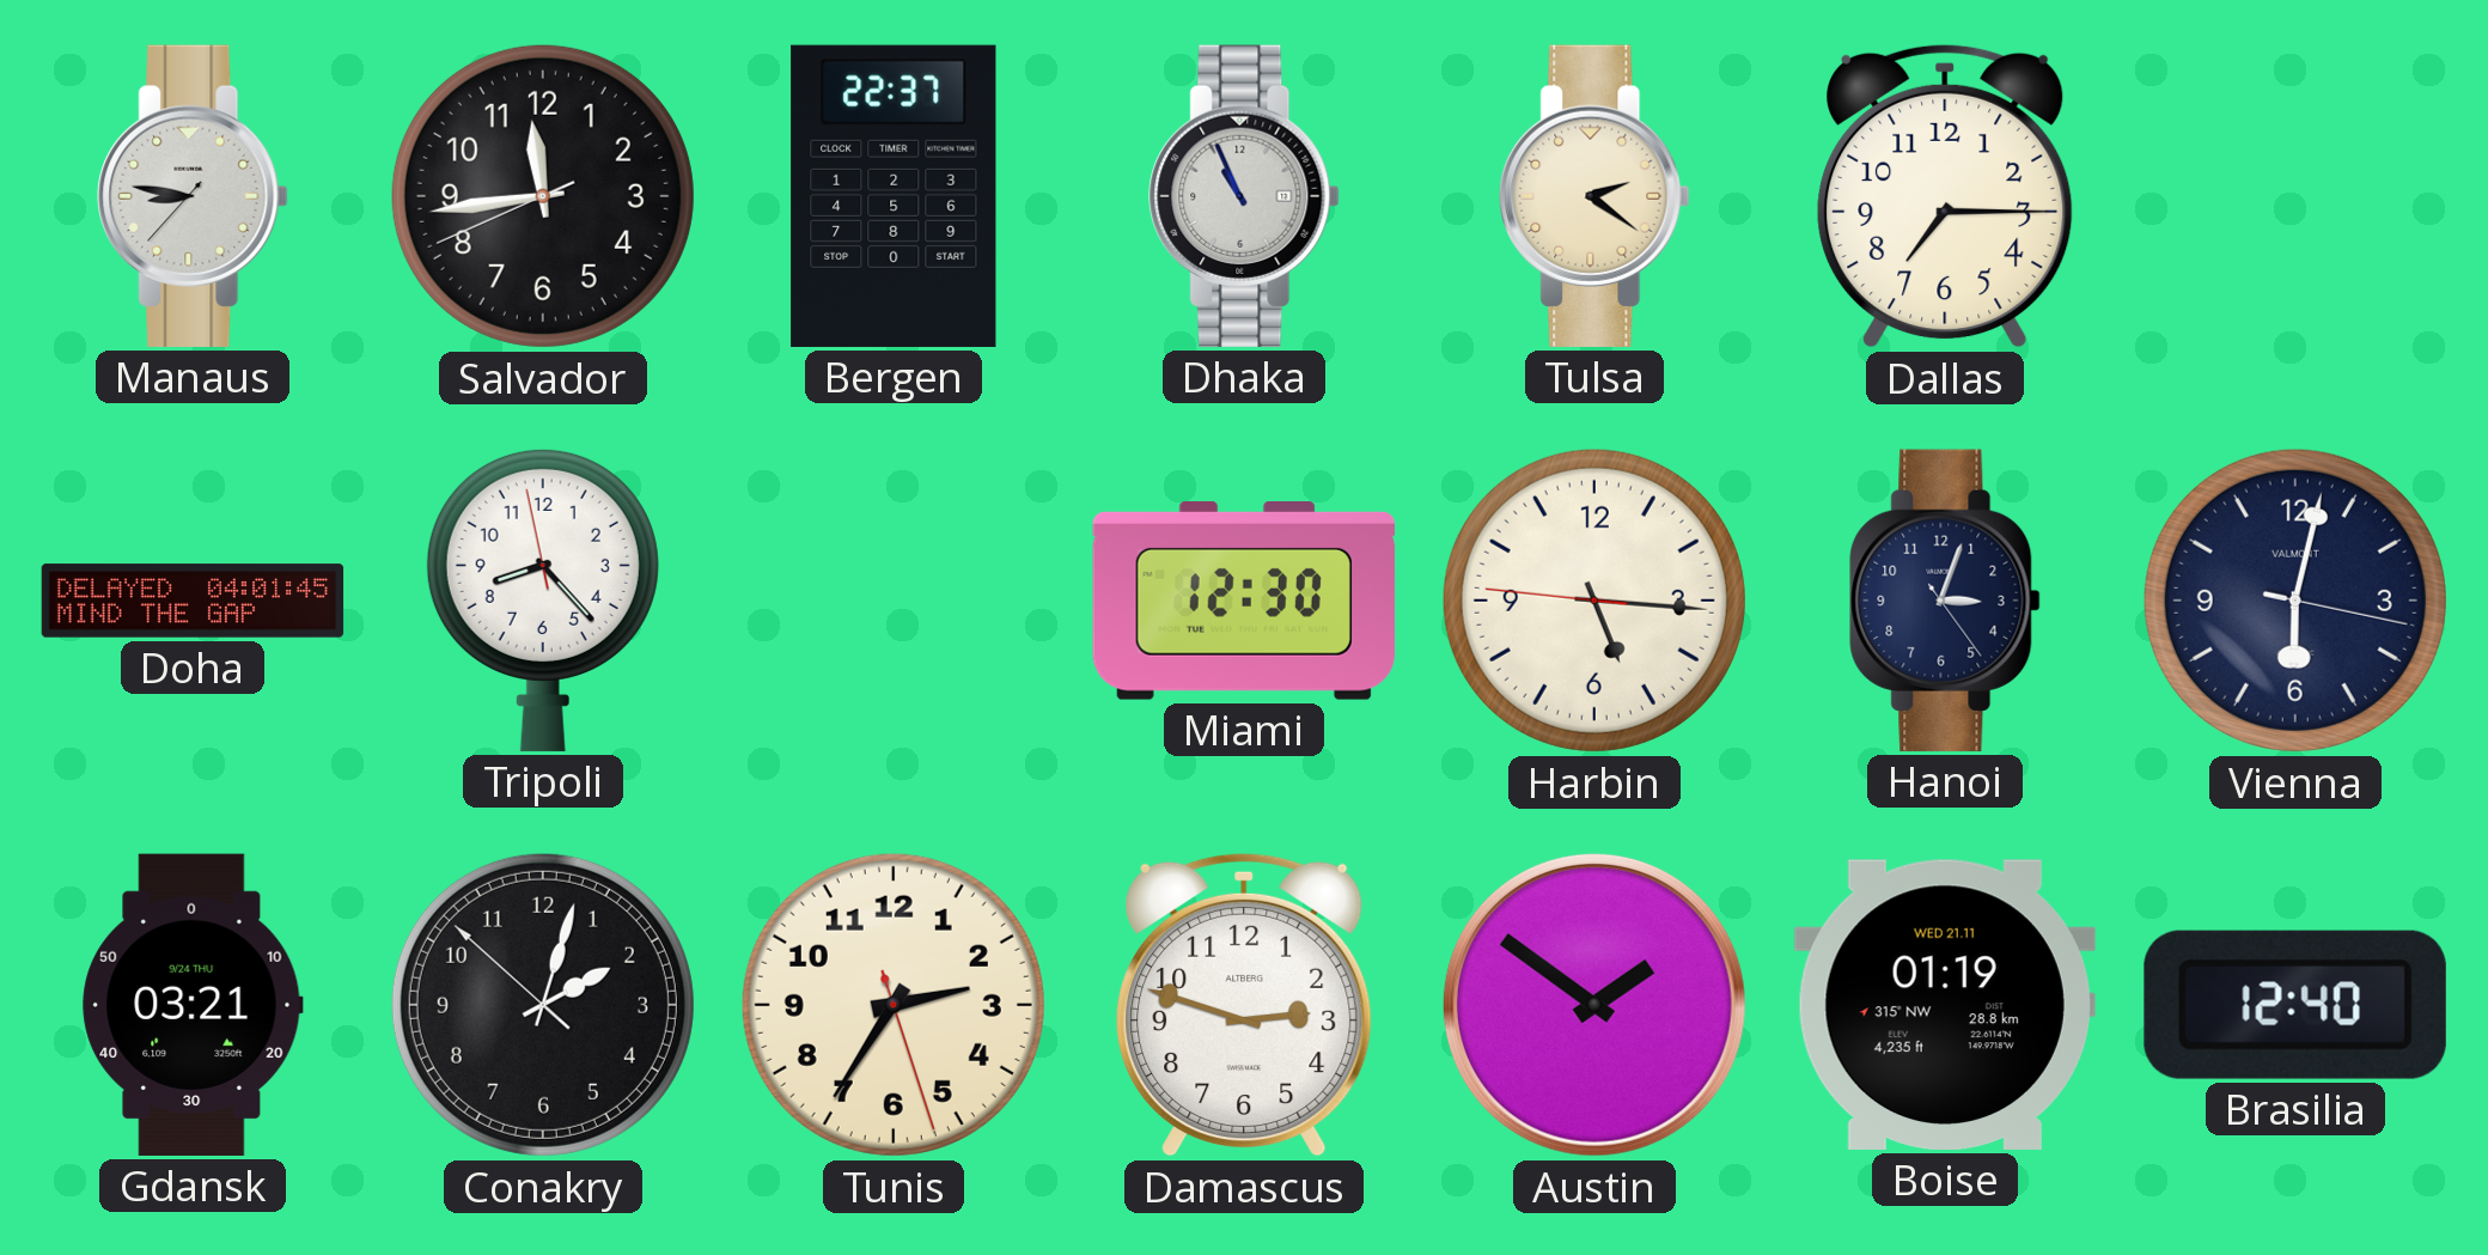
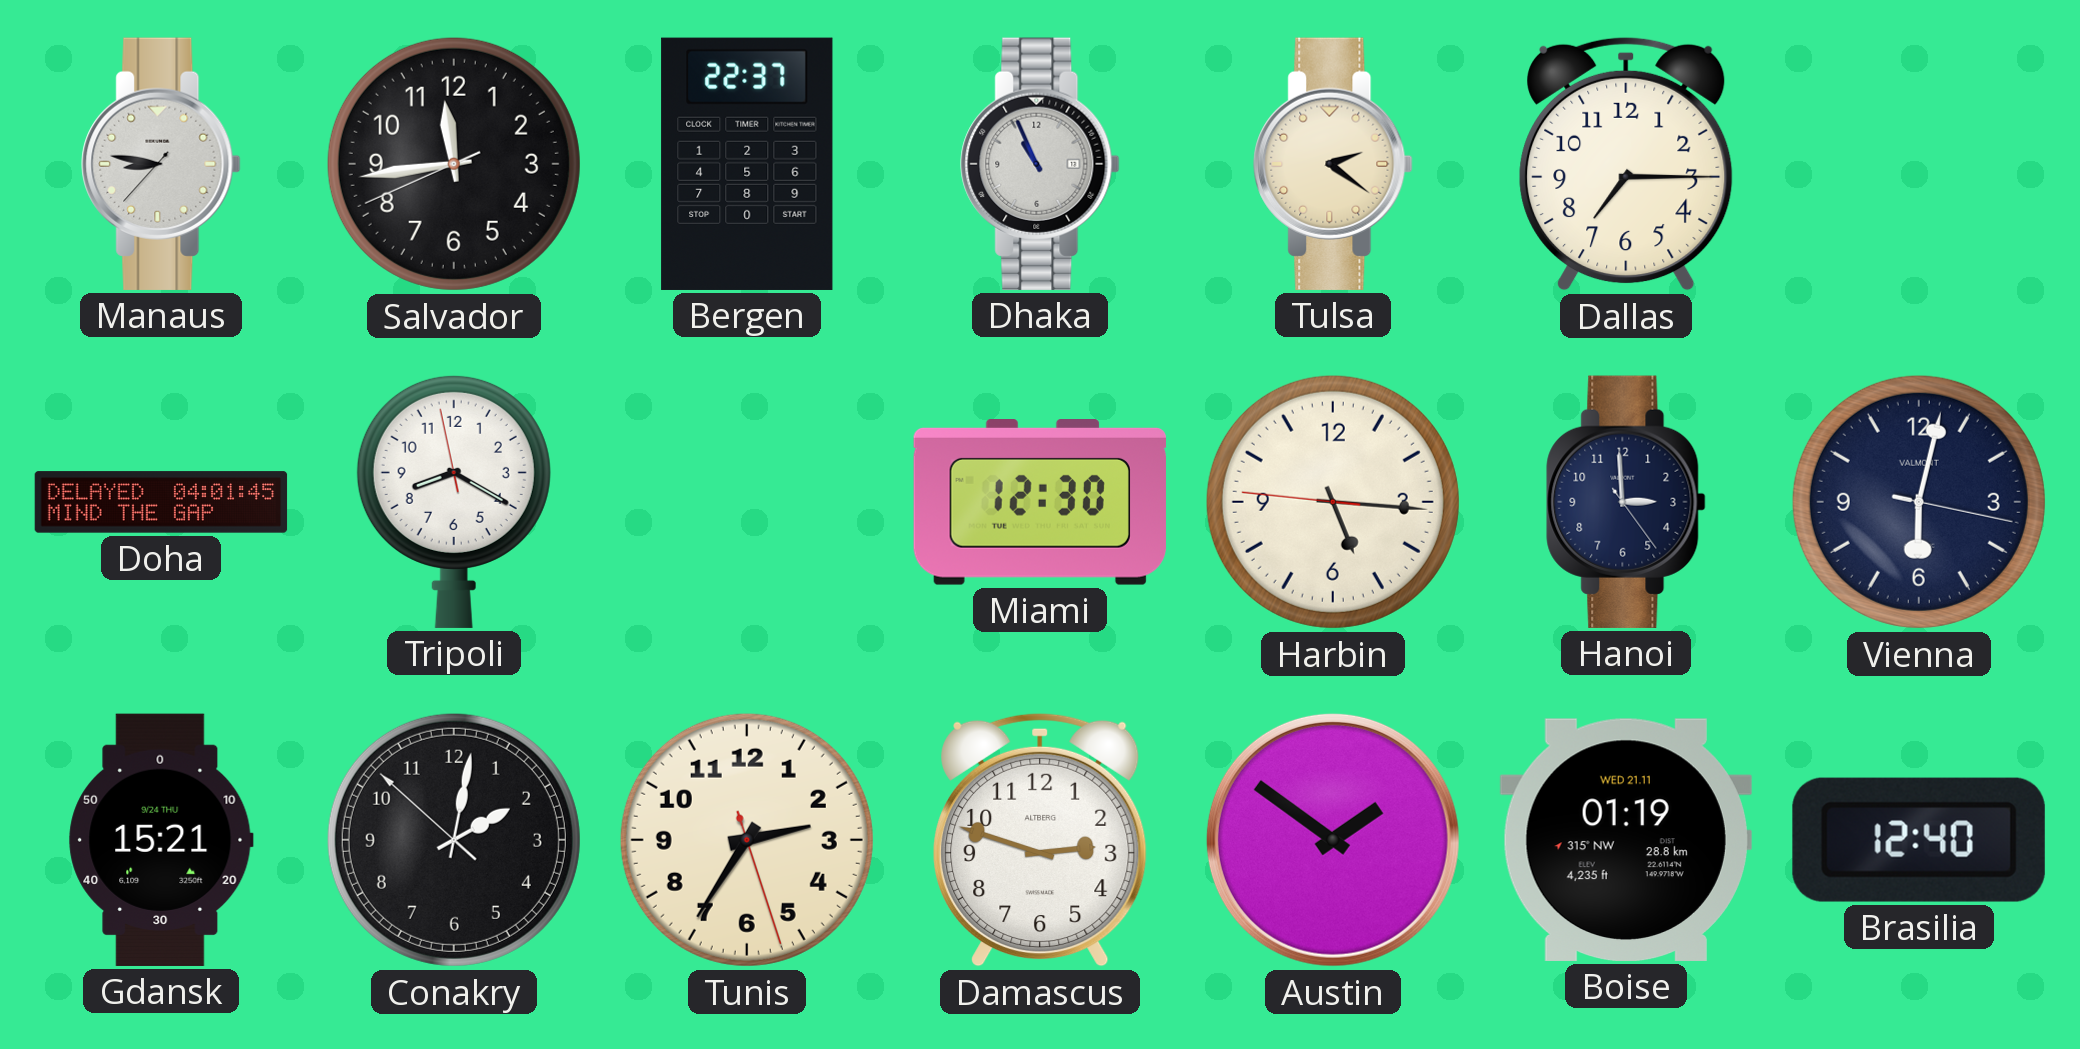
Tripoli: 8:22 -> 8:19
Hanoi: 3:03 -> 2:59
Gdansk: 03:21 -> 15:21
Conakry: 2:02 -> 2:01
